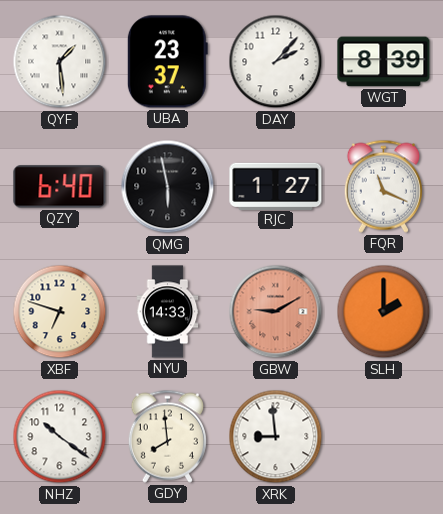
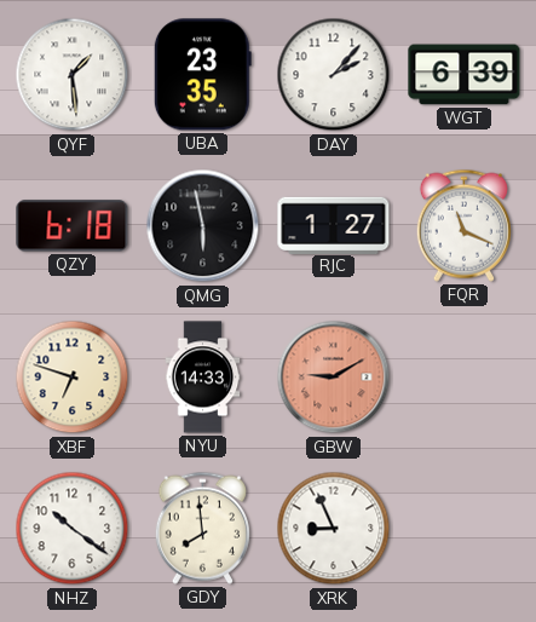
UBA: 23:37 -> 23:35
WGT: 8:39 -> 6:39
QZY: 6:40 -> 6:18
SLH: 2:00 -> none
XRK: 8:59 -> 8:56
